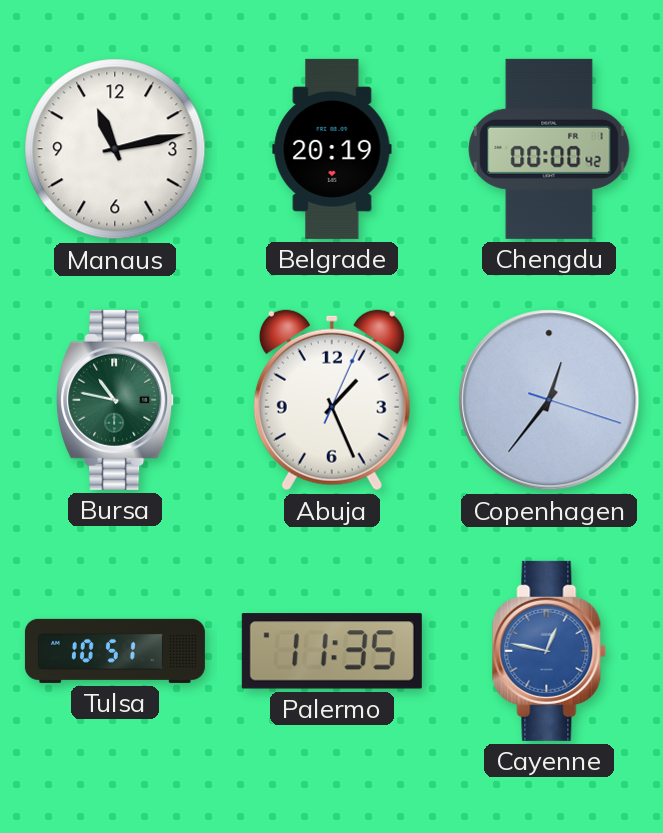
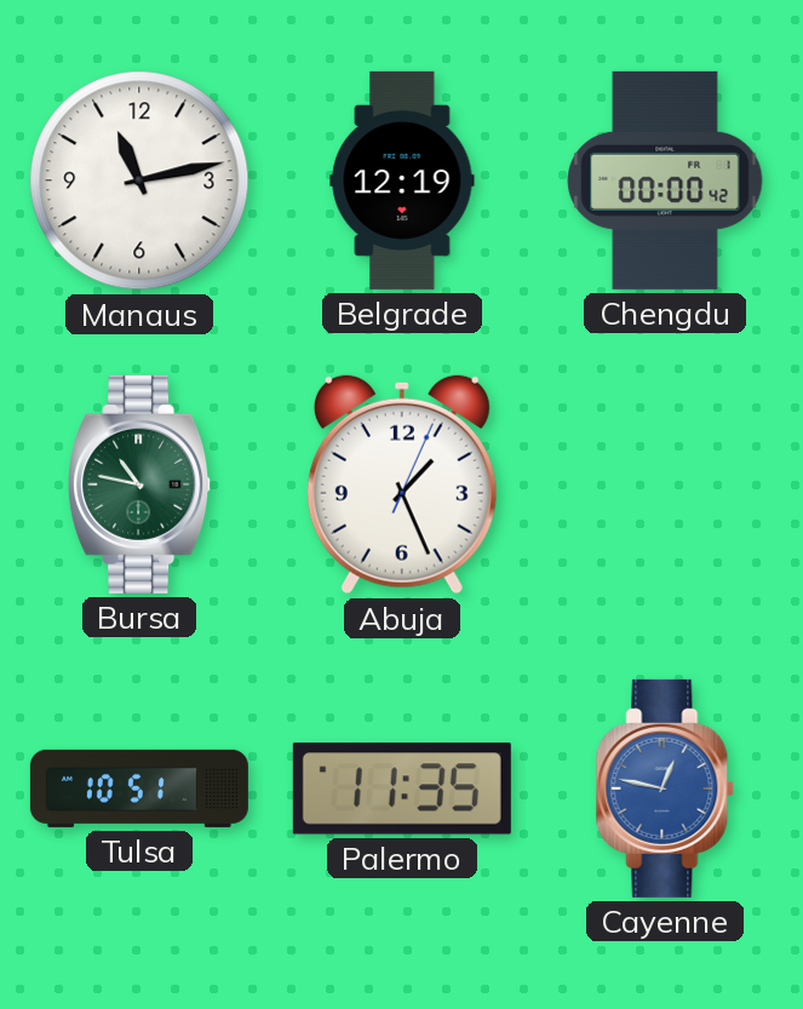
Belgrade: 20:19 -> 12:19
Copenhagen: 12:36 -> none
